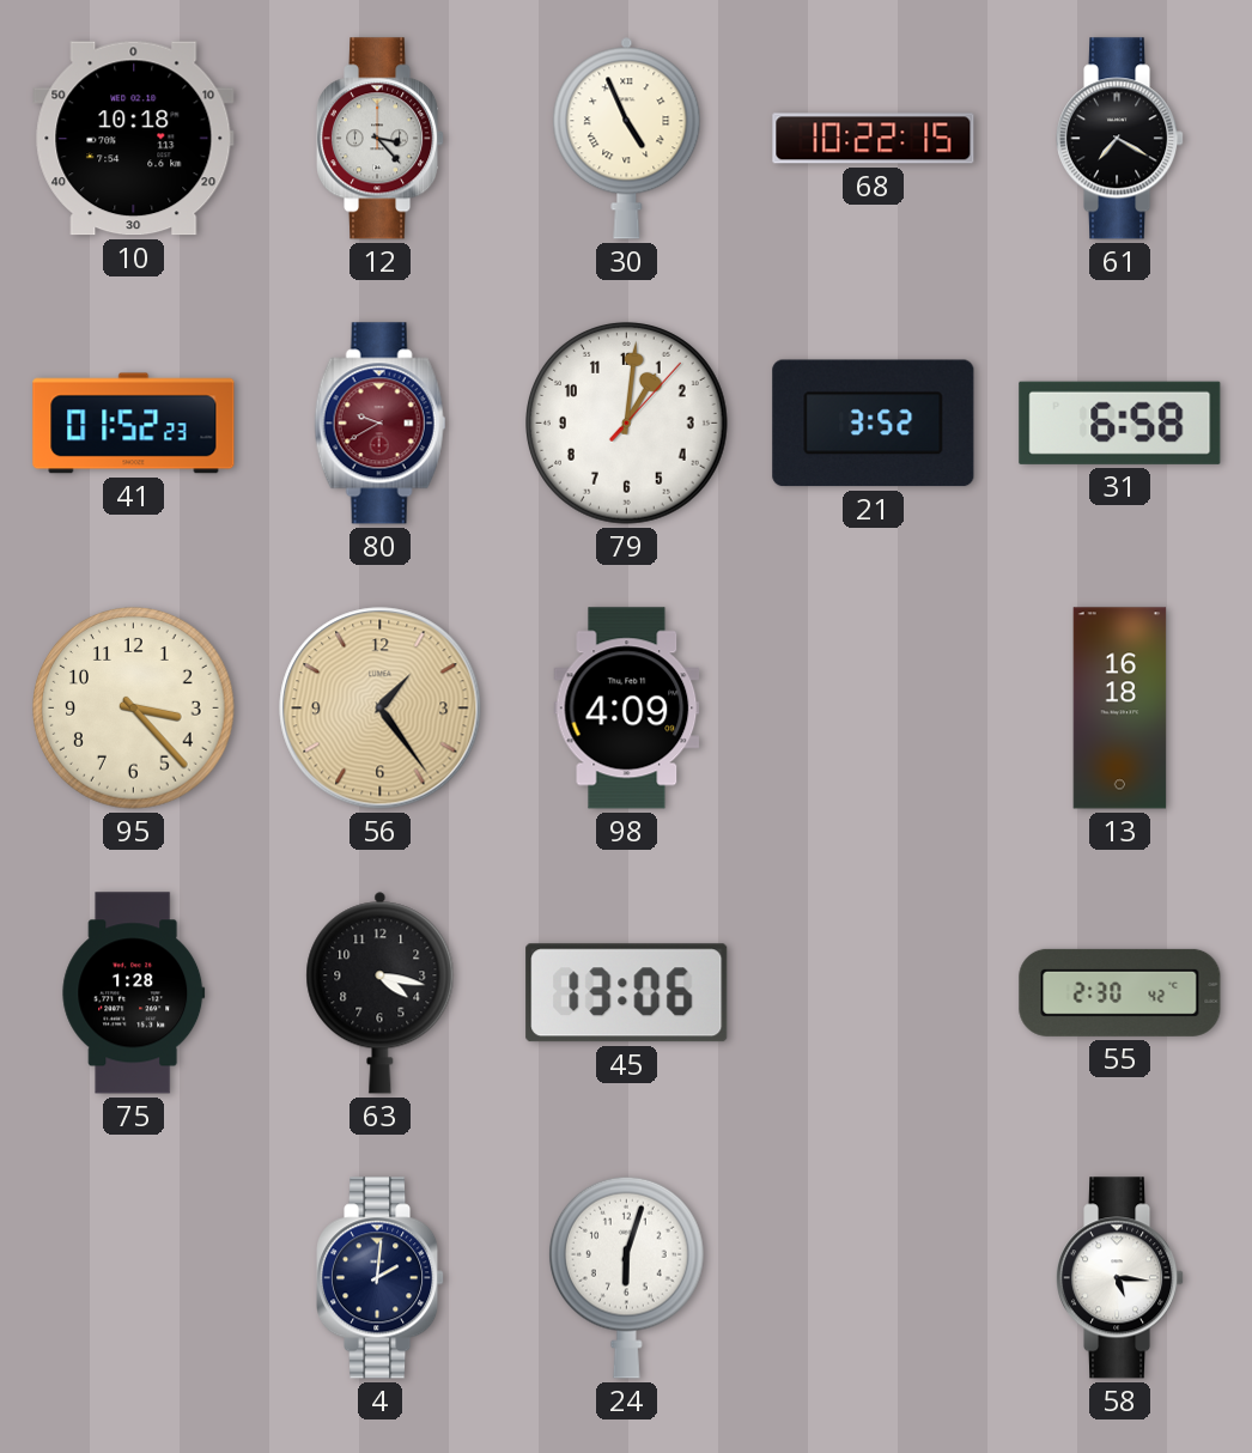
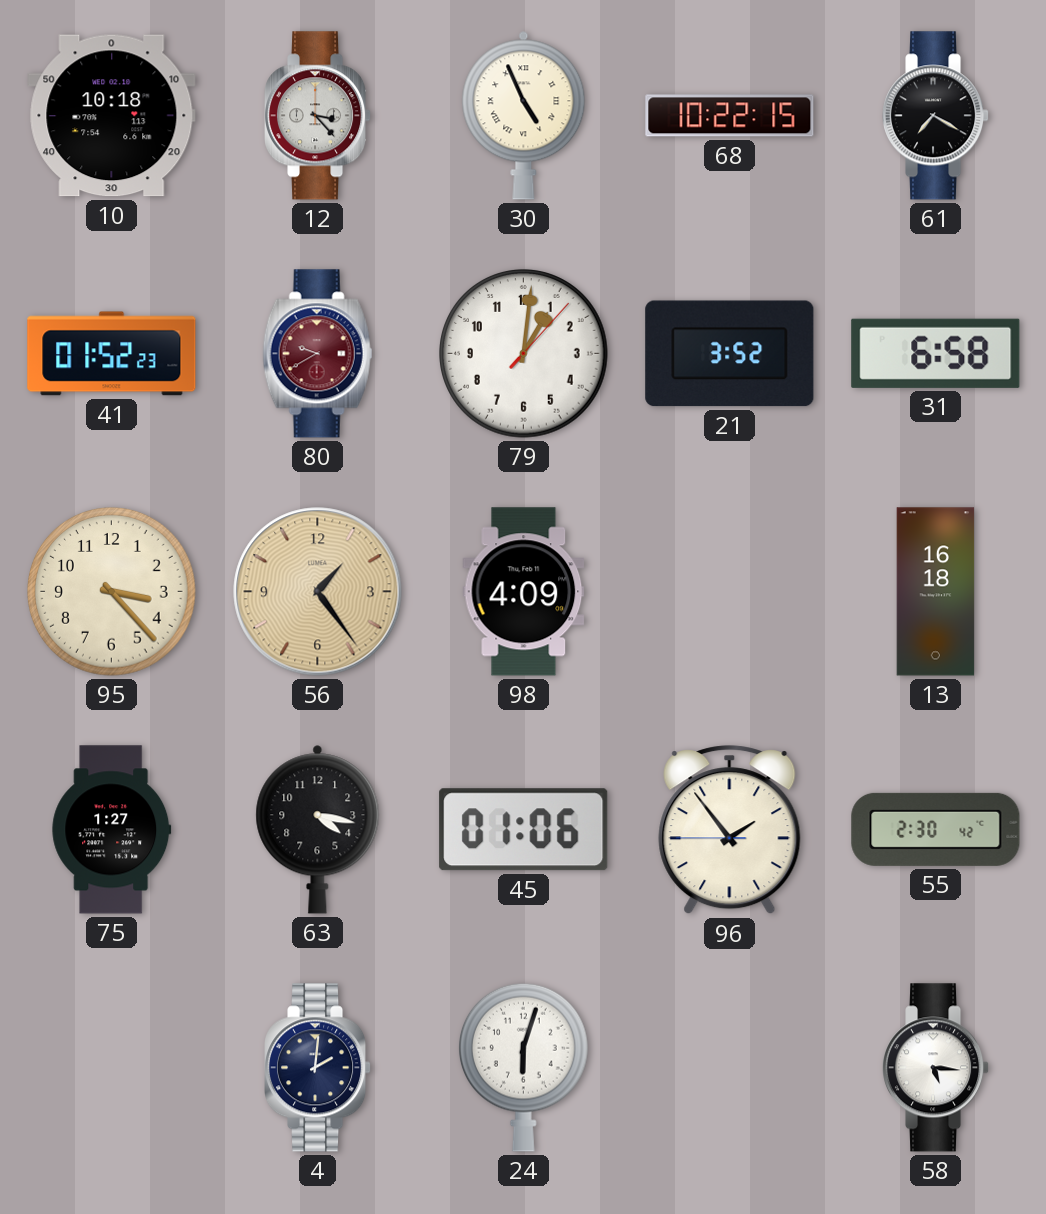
75: 1:28 -> 1:27
45: 13:06 -> 01:06
96: none -> 1:53
